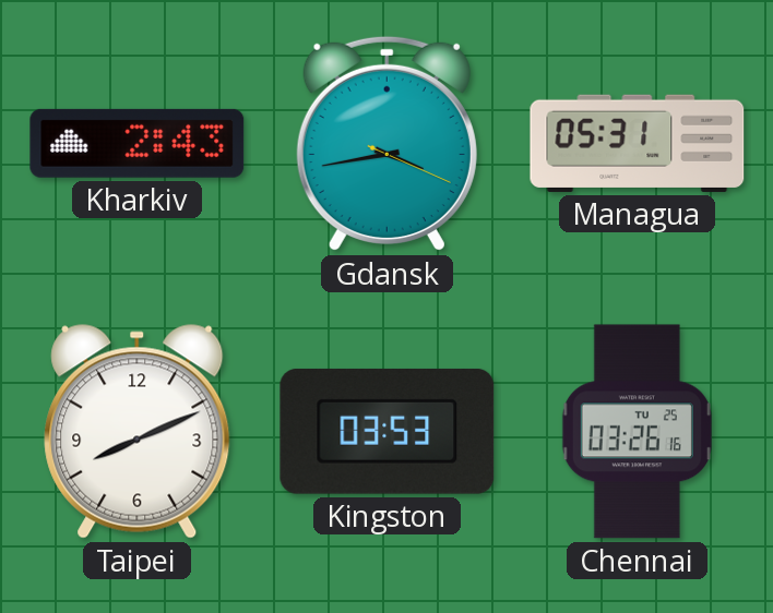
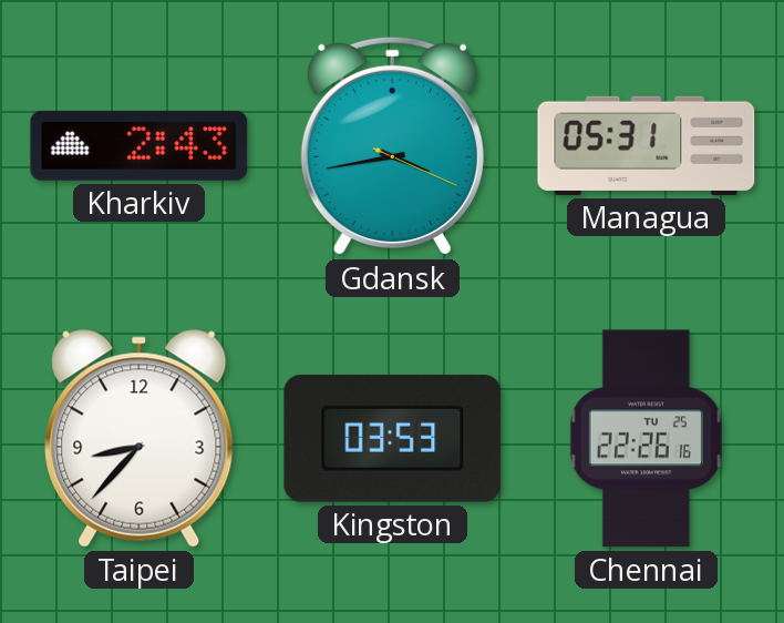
Taipei: 8:11 -> 8:37
Chennai: 03:26 -> 22:26
